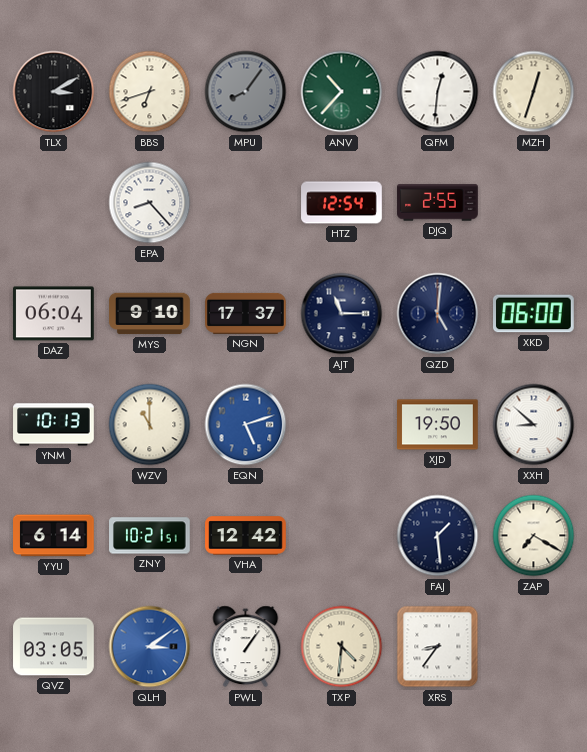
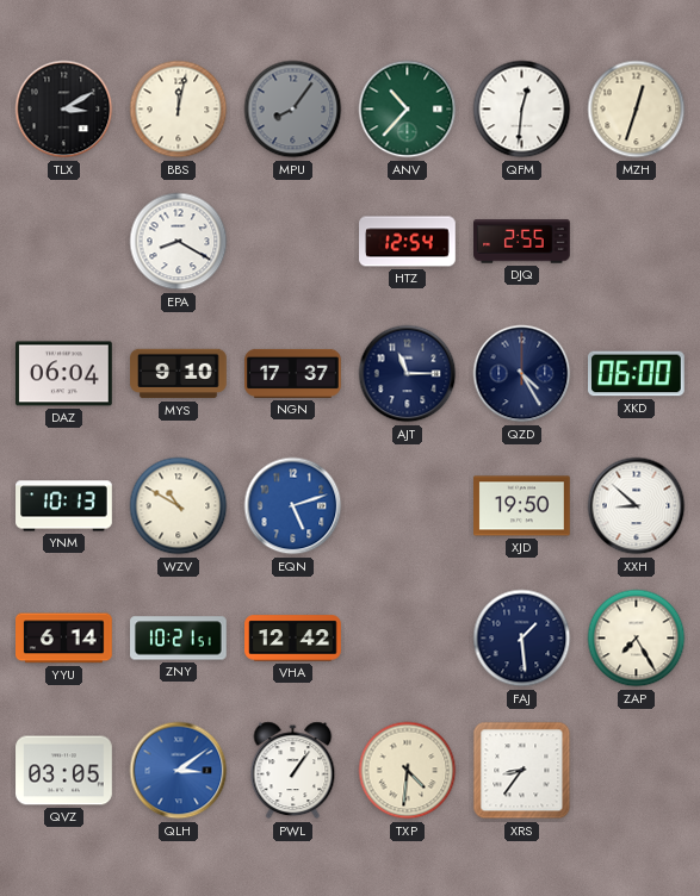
BBS: 6:42 -> 12:02
EPA: 8:23 -> 8:20
QZD: 5:01 -> 4:25
WZV: 11:00 -> 10:50
ZAP: 7:20 -> 7:25
